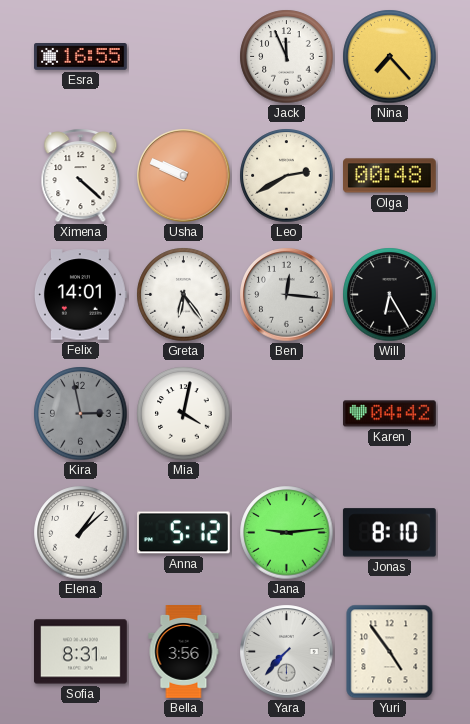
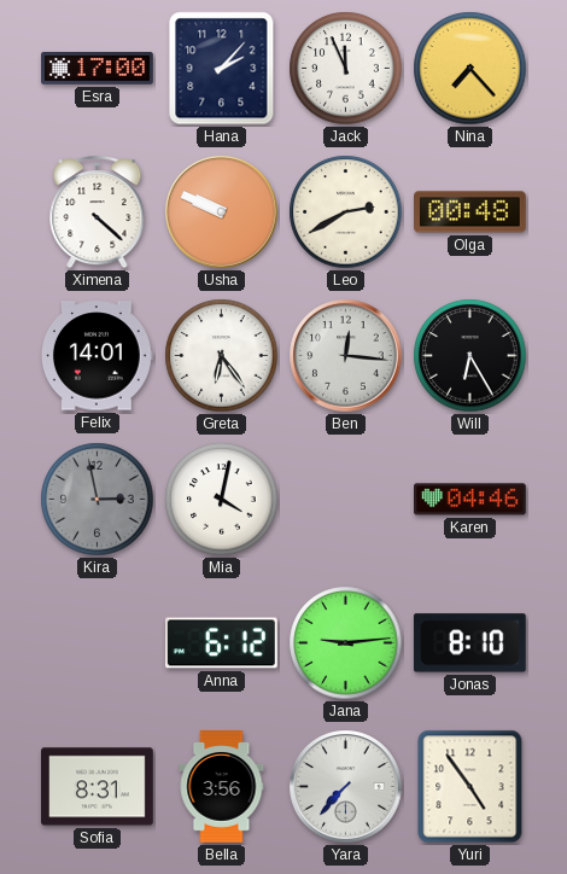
Esra: 16:55 -> 17:00
Hana: none -> 2:07
Karen: 04:42 -> 04:46
Elena: 1:08 -> none
Anna: 5:12 -> 6:12
